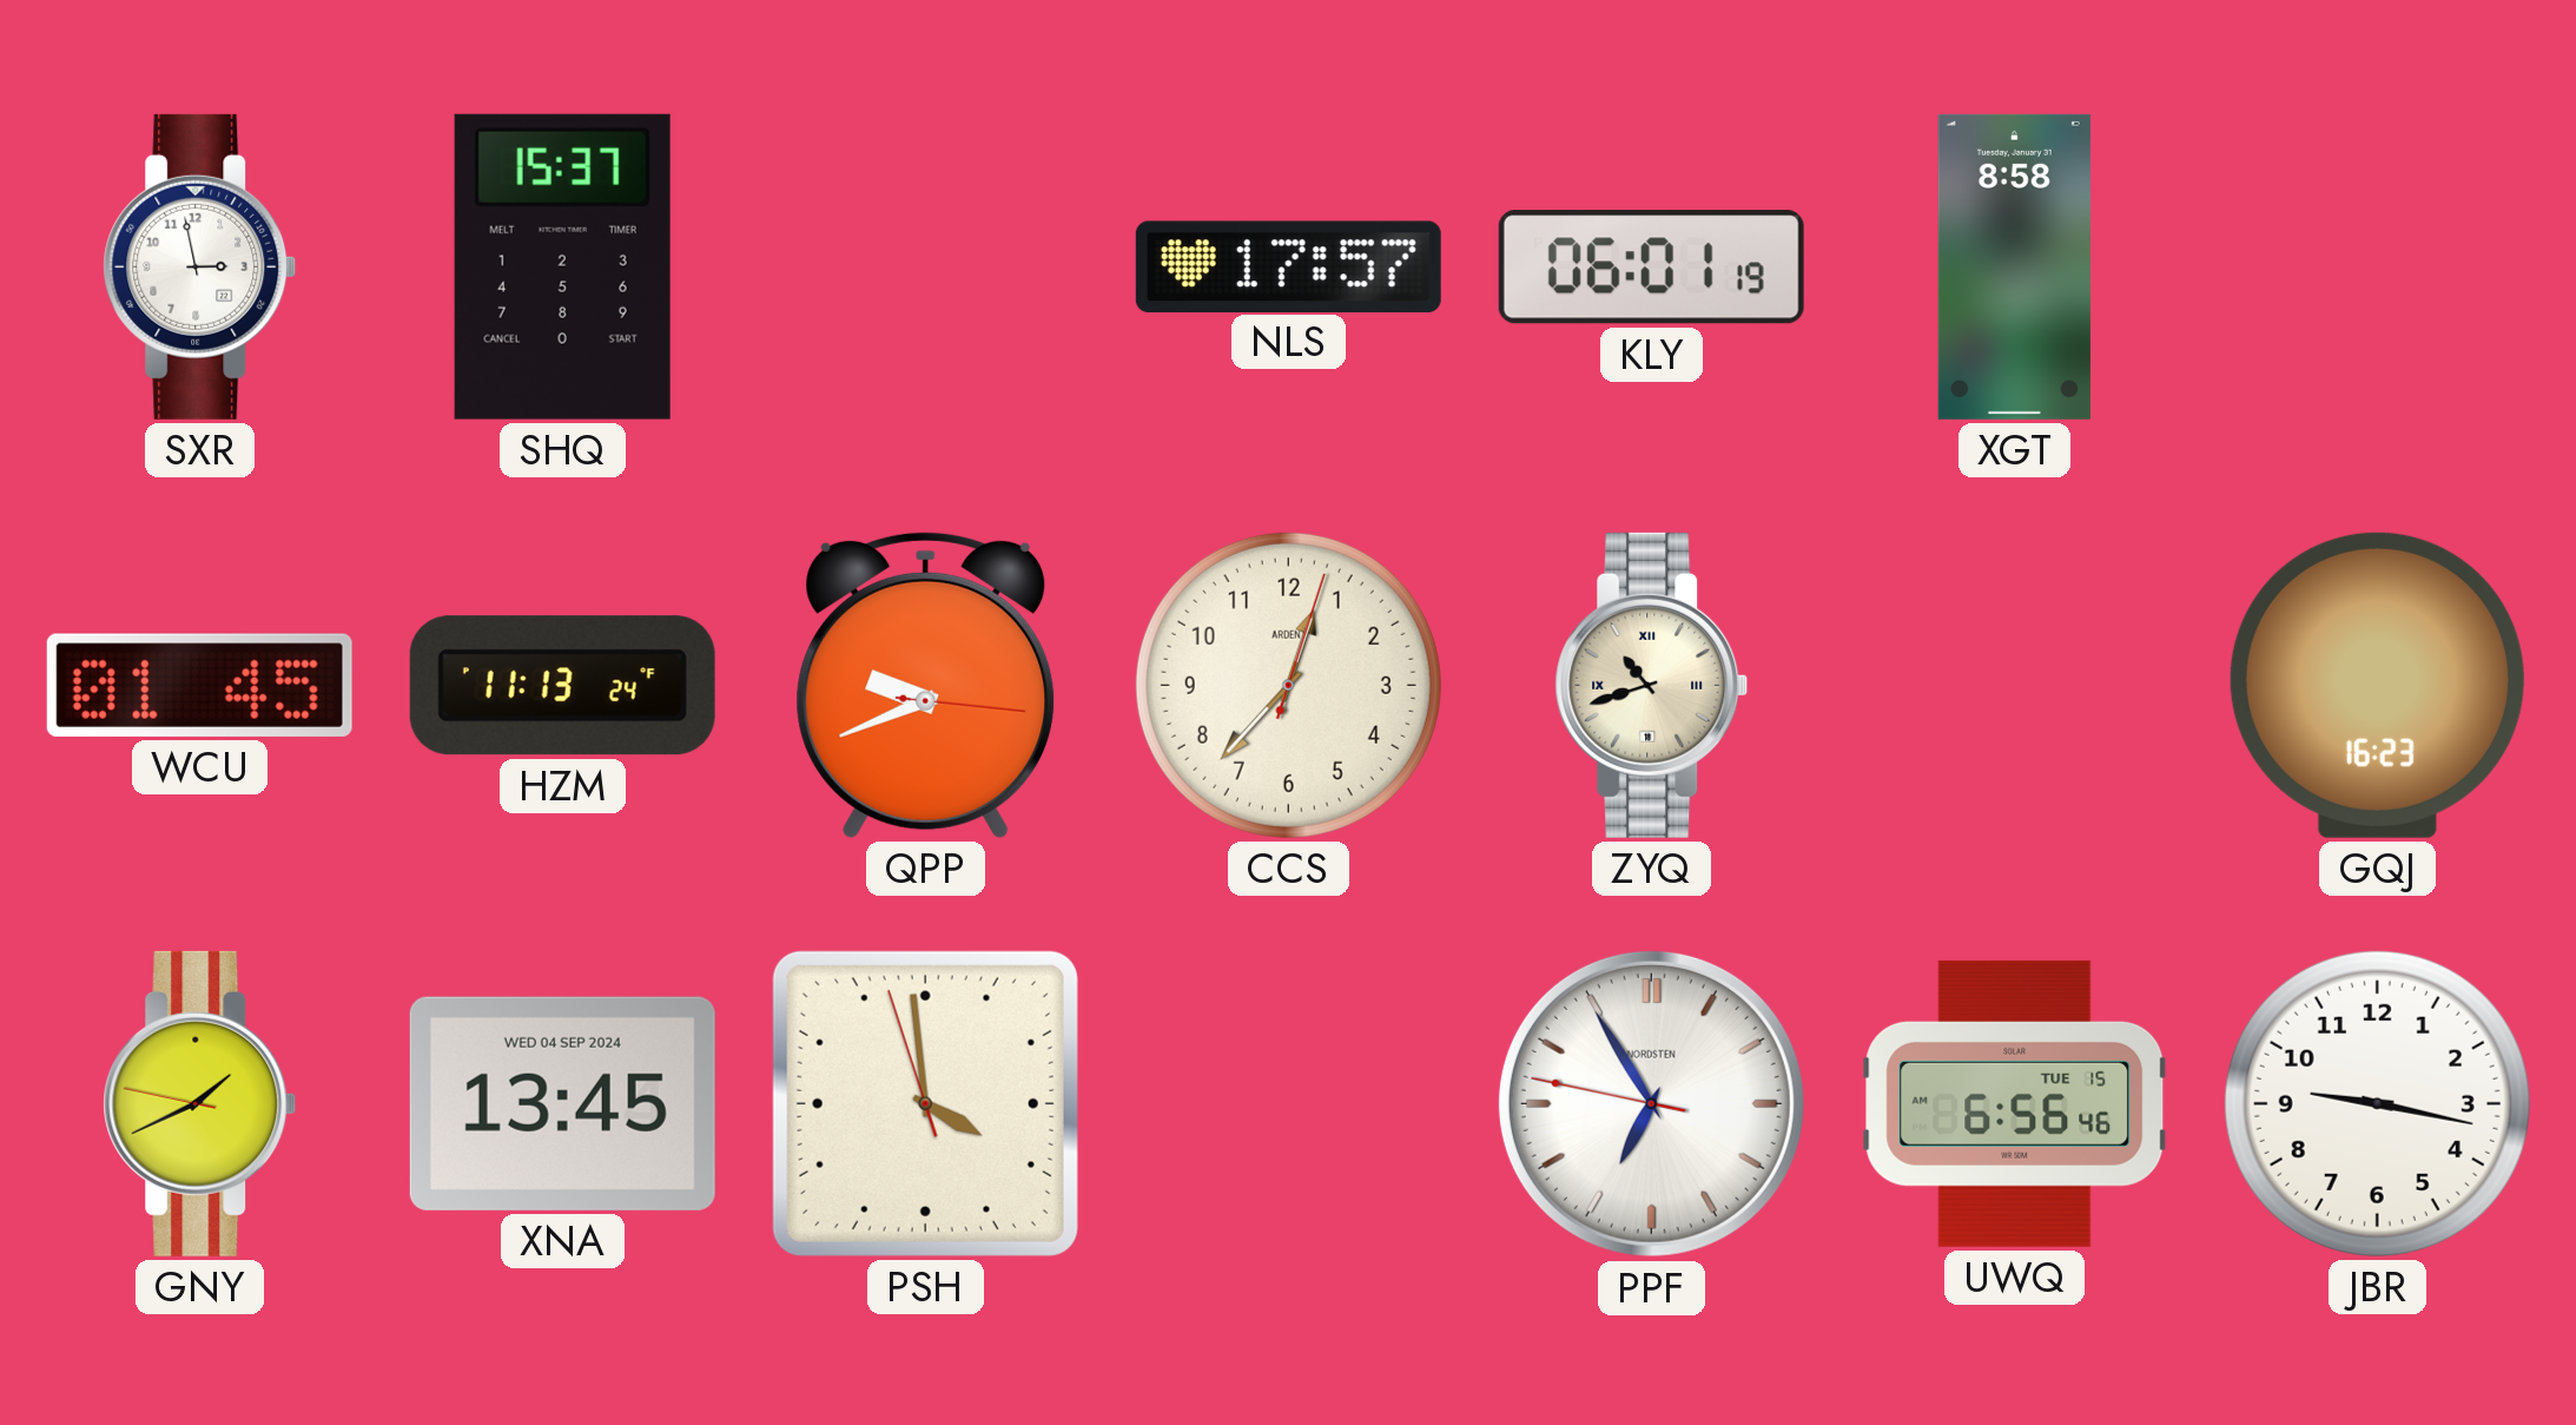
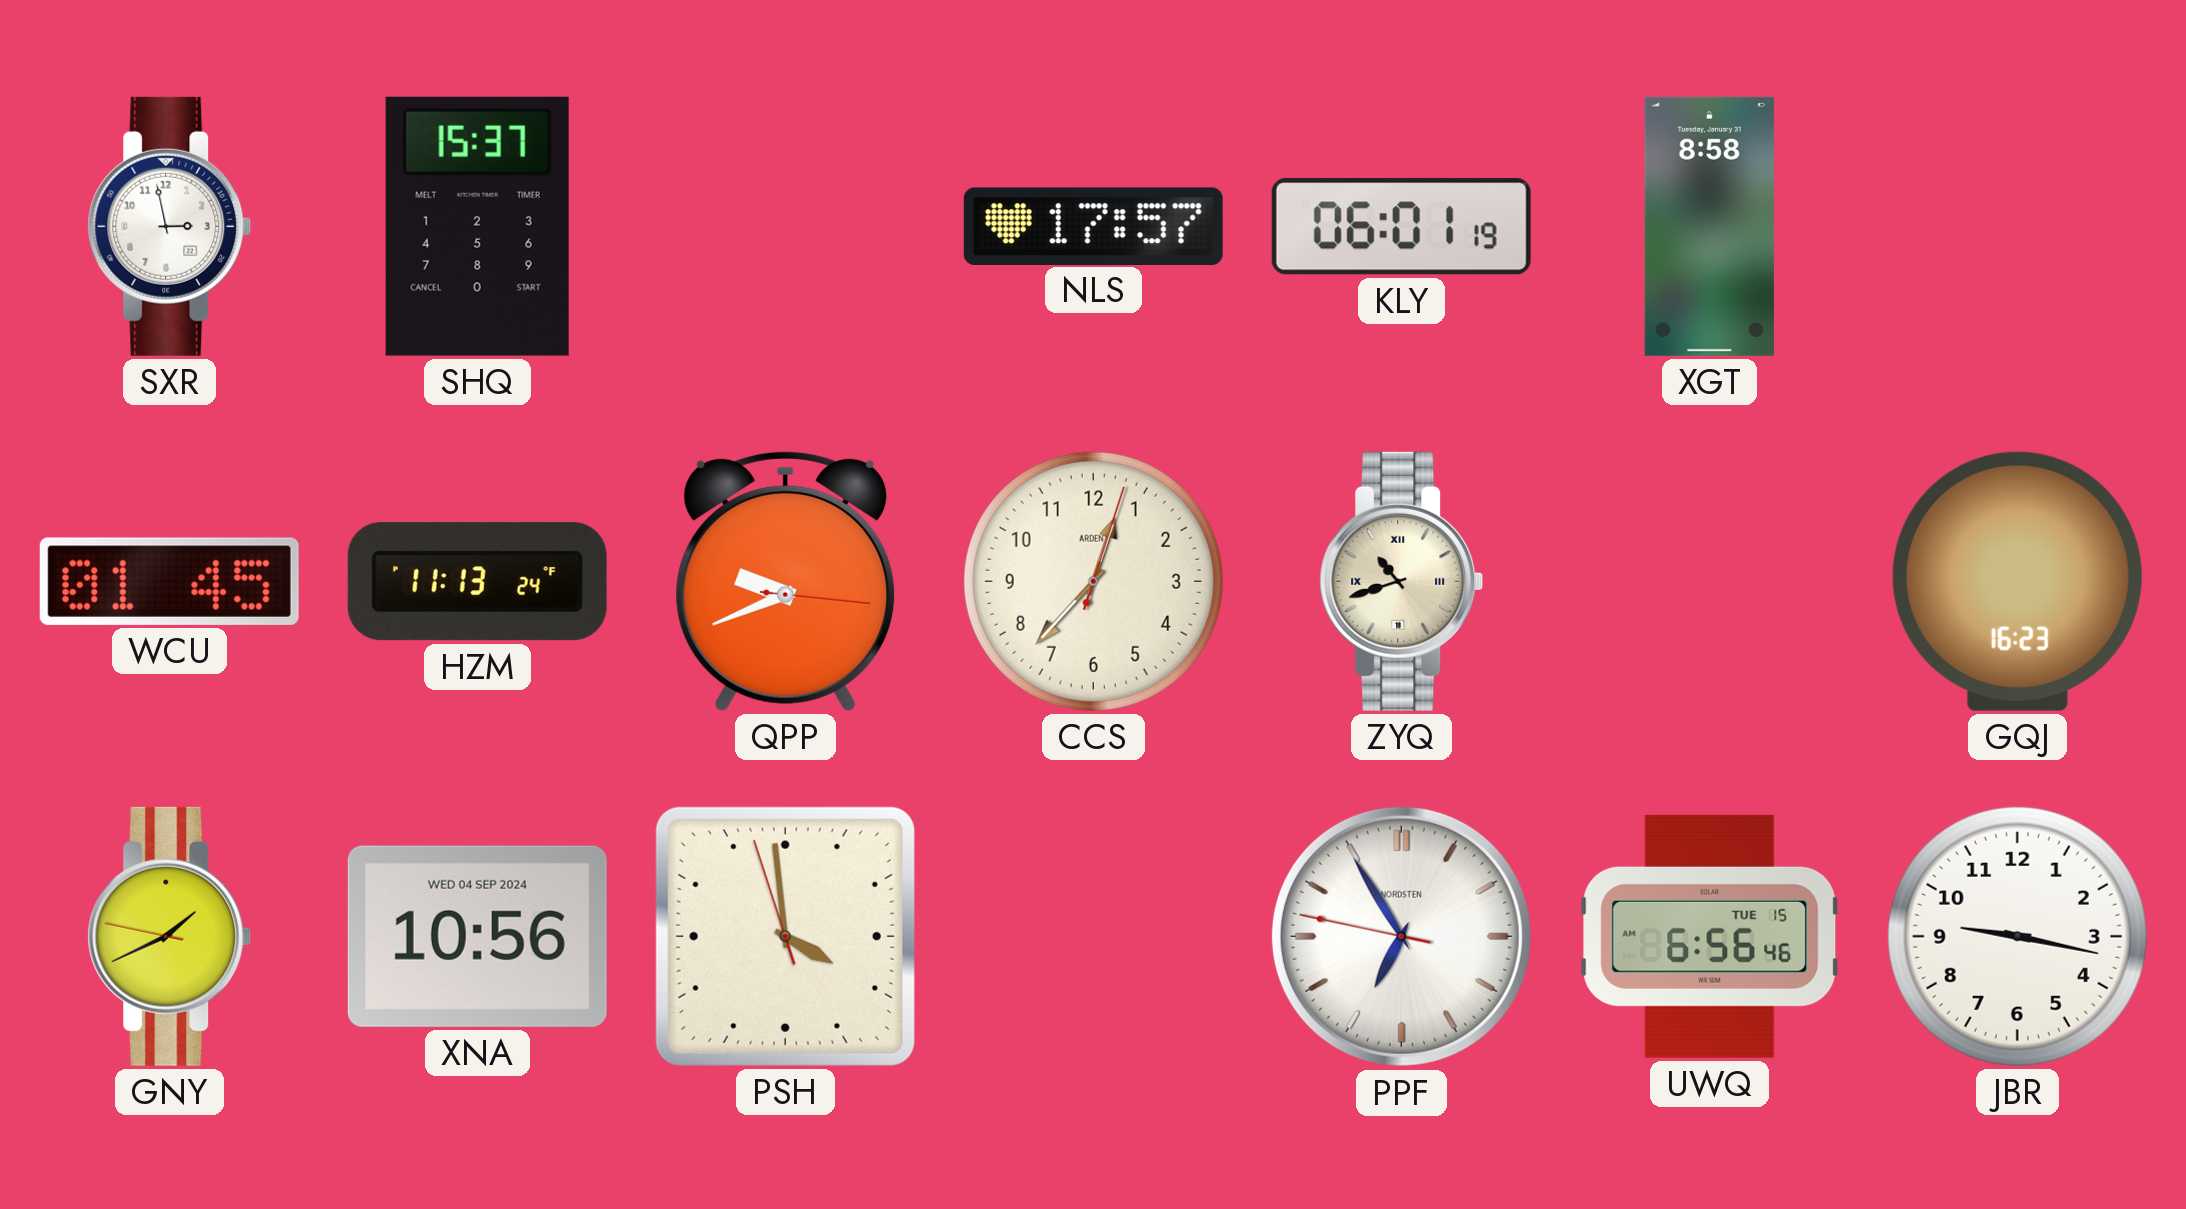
XNA: 13:45 -> 10:56
